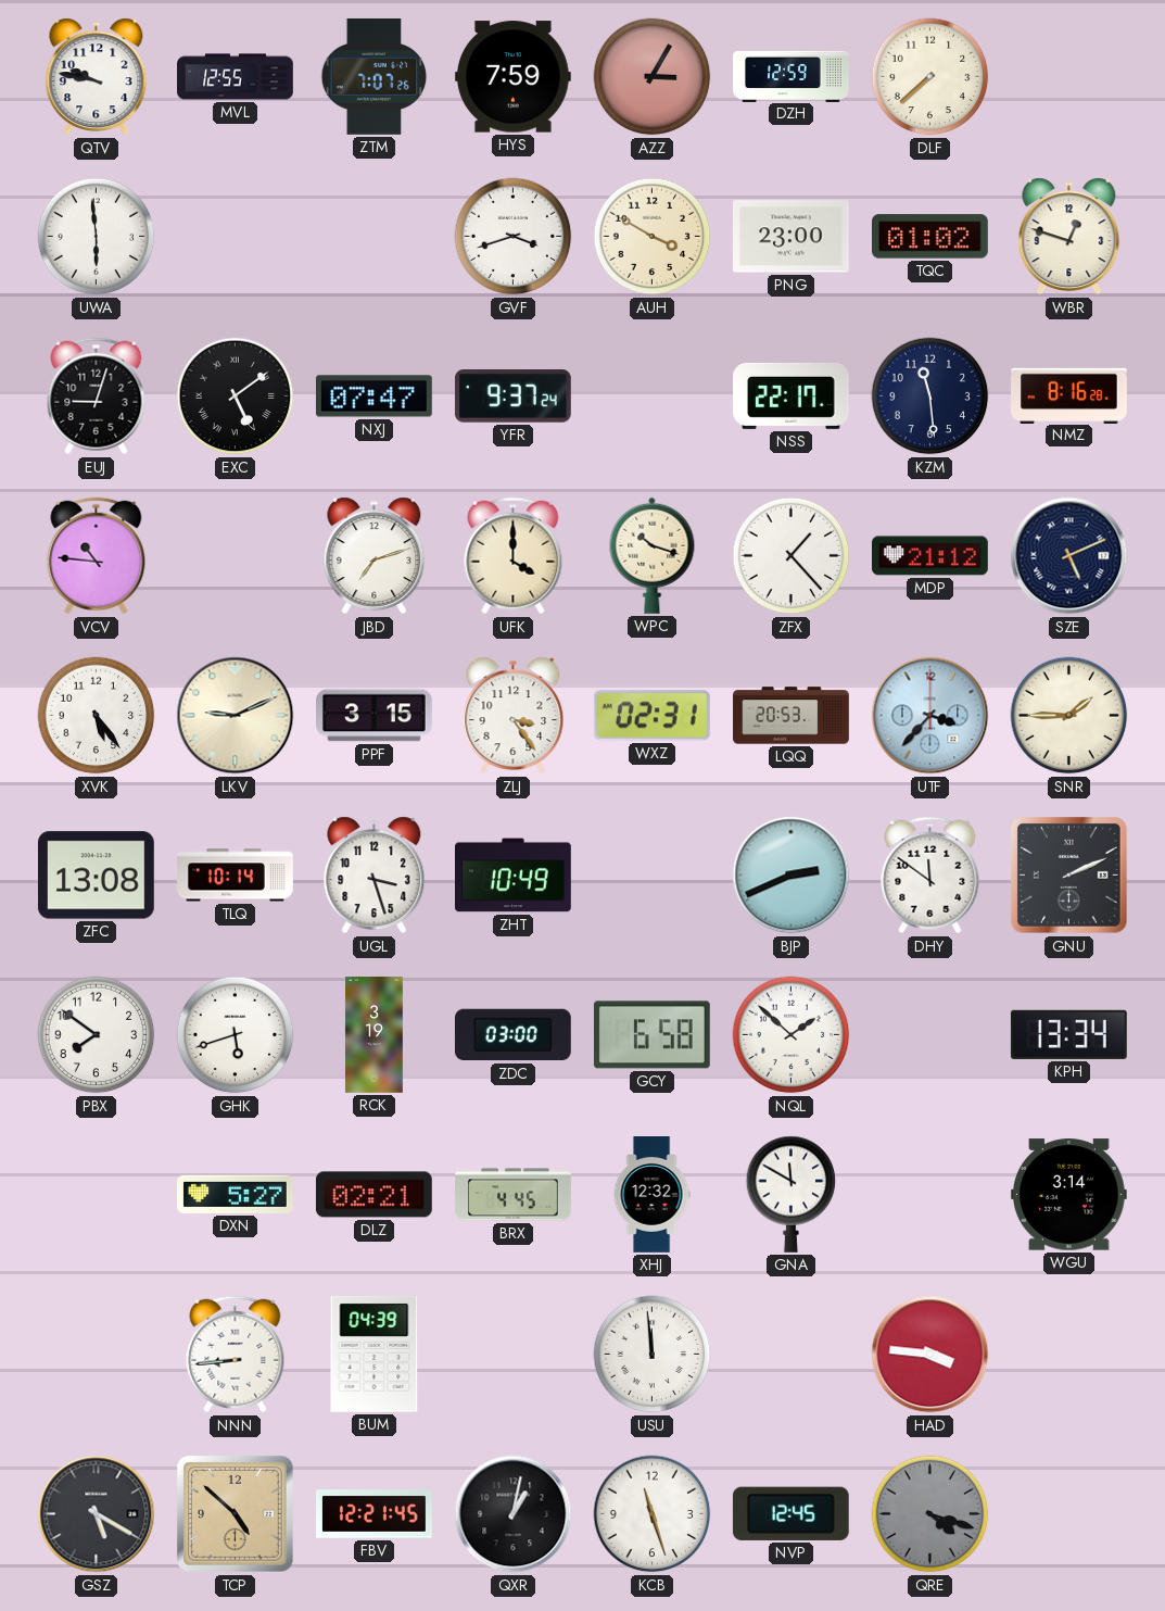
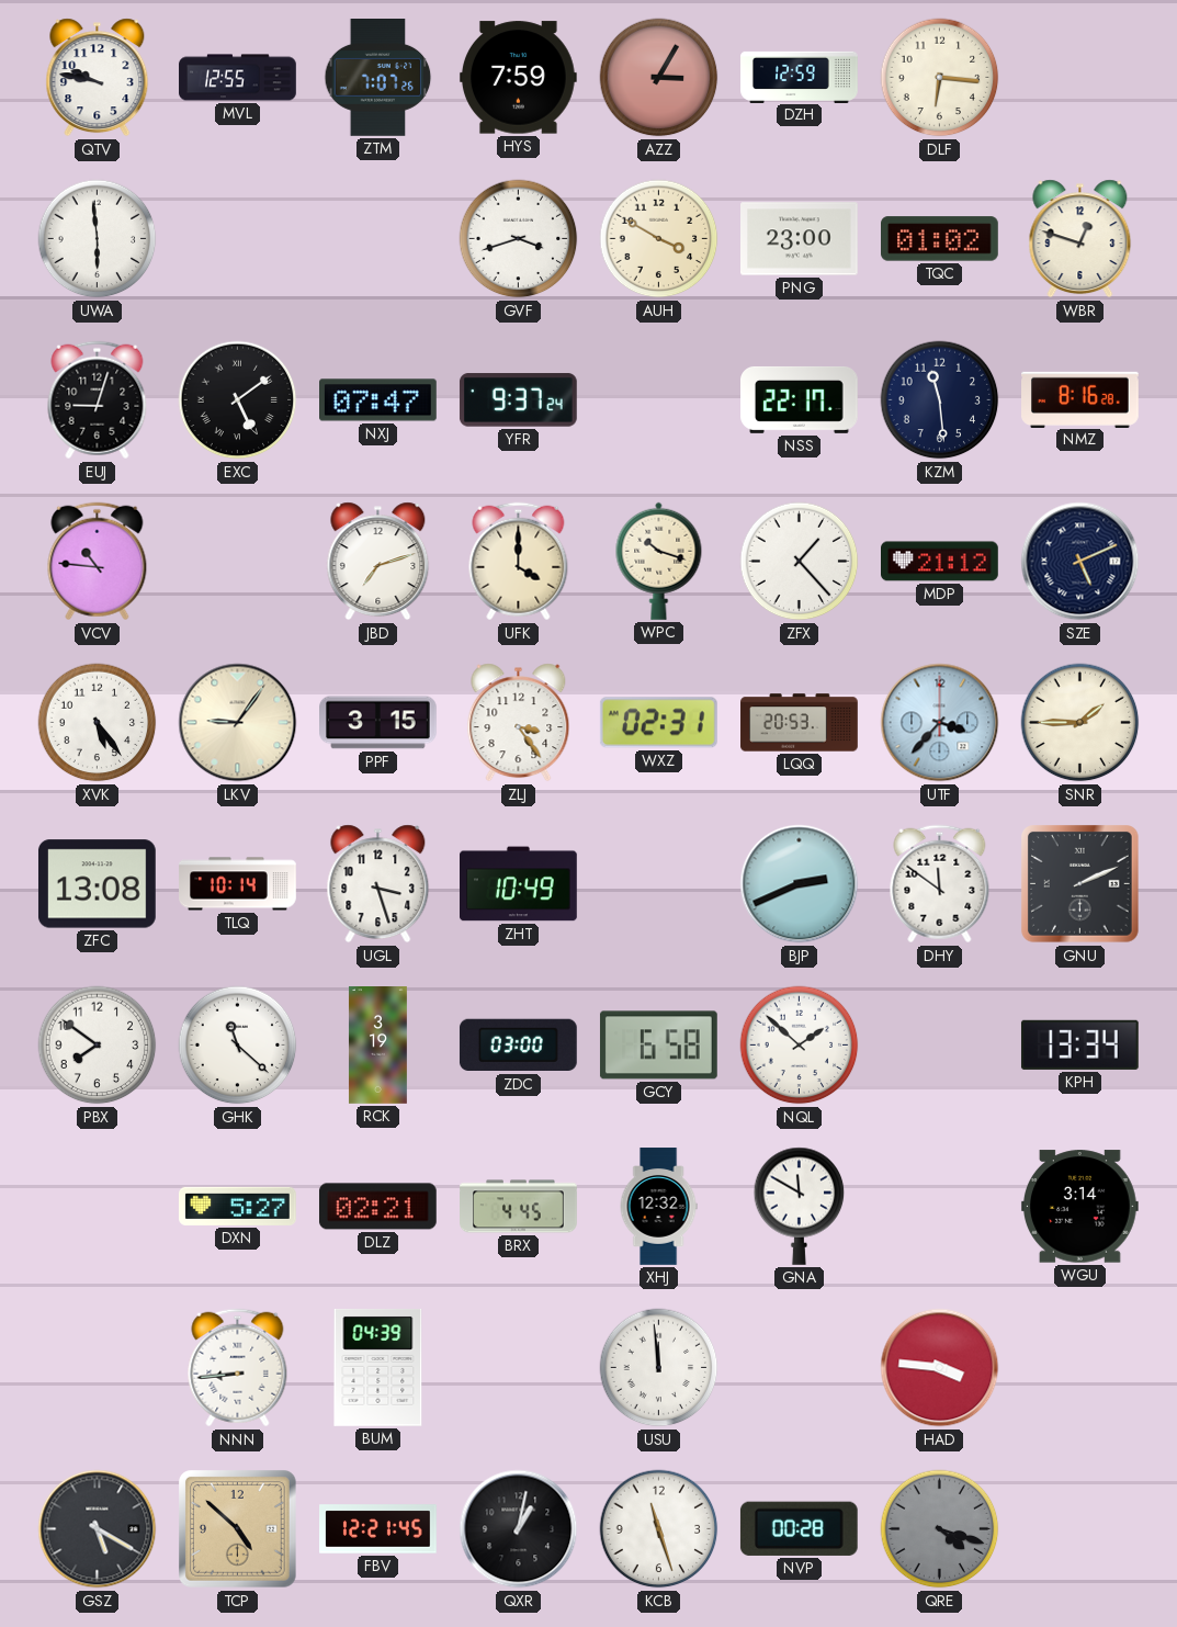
DLF: 7:38 -> 6:16
LKV: 9:11 -> 9:06
GHK: 5:42 -> 11:22
NVP: 12:45 -> 00:28
